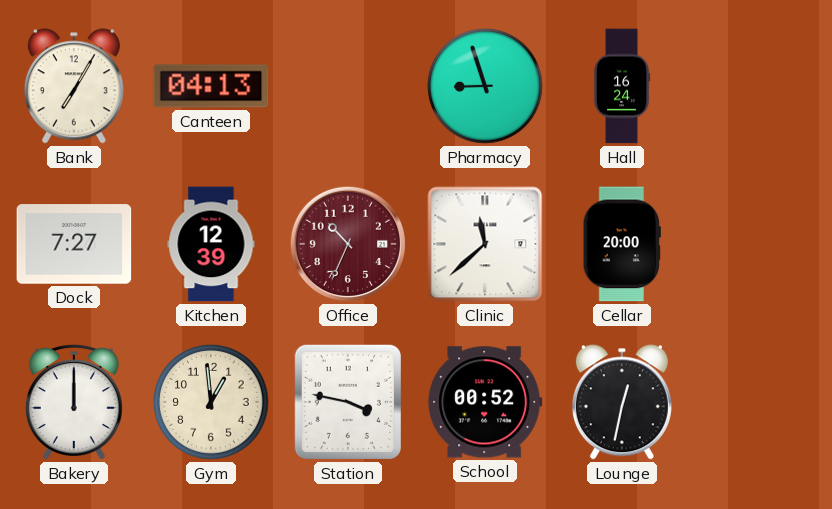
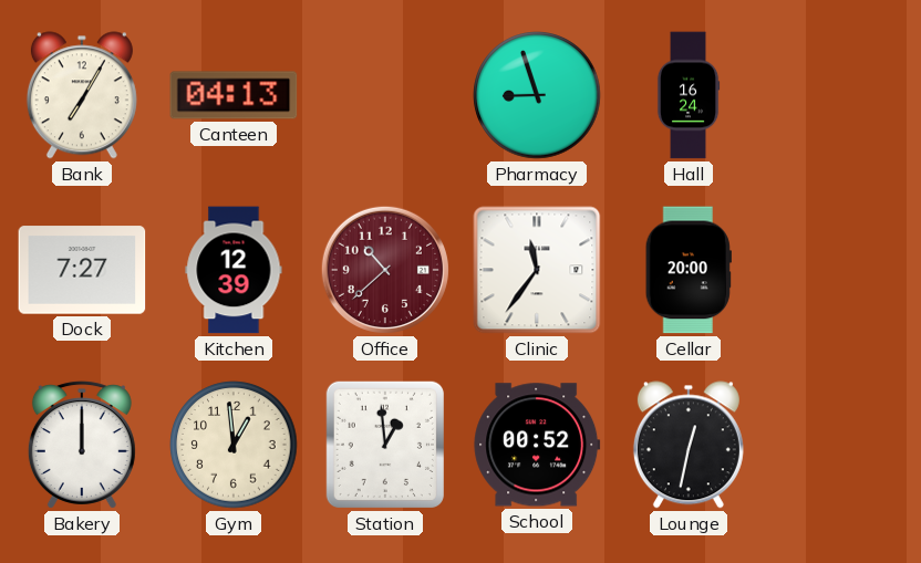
Office: 10:34 -> 10:38
Clinic: 11:38 -> 11:36
Station: 3:47 -> 12:59
